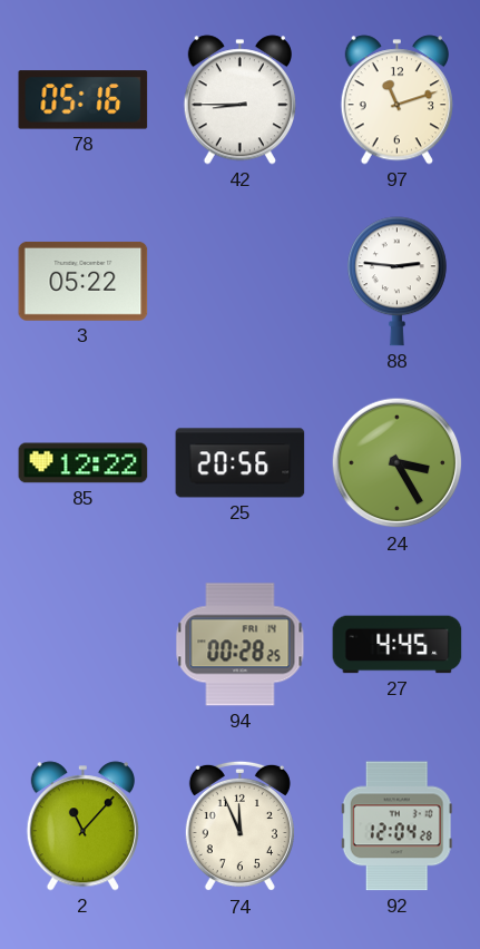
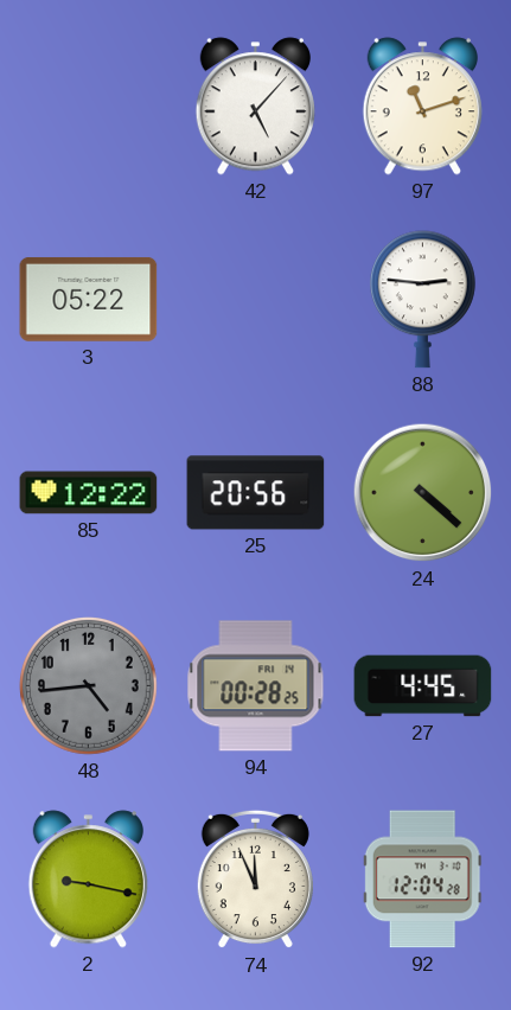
78: 05:16 -> none
42: 8:45 -> 5:07
24: 3:25 -> 4:22
48: none -> 4:44
2: 11:07 -> 9:17
